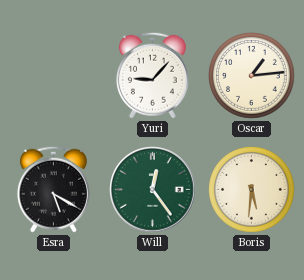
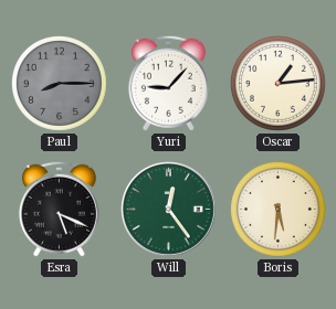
Paul: none -> 8:15
Esra: 5:20 -> 5:19
